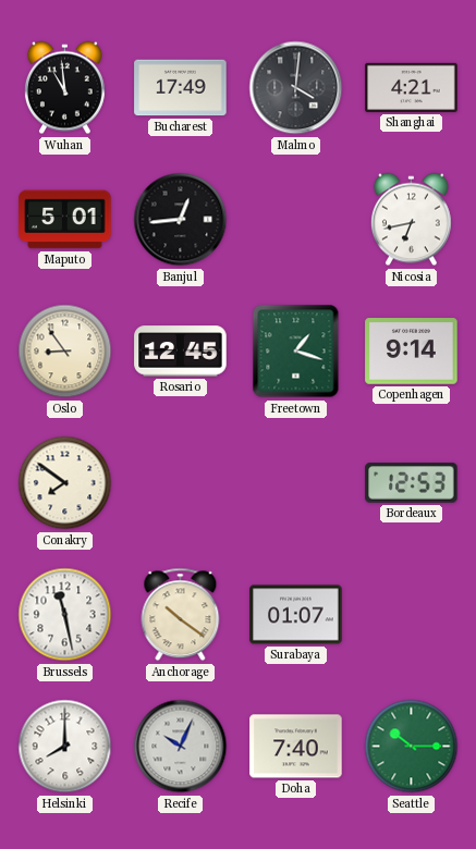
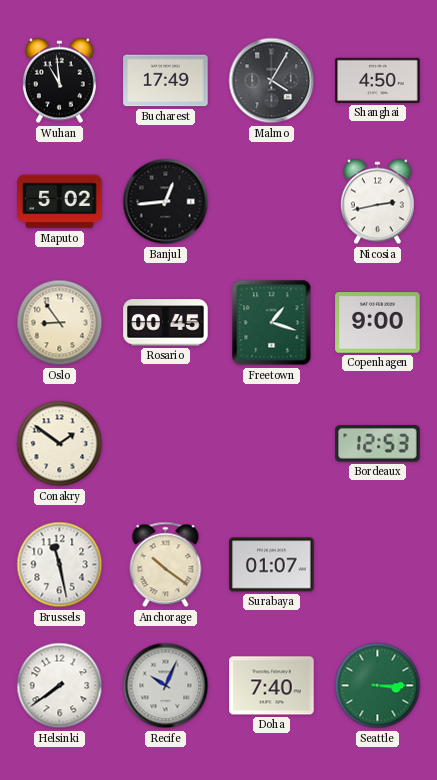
Malmo: 4:01 -> 4:05
Shanghai: 4:21 -> 4:50
Maputo: 5:01 -> 5:02
Nicosia: 6:43 -> 2:43
Rosario: 12:45 -> 00:45
Copenhagen: 9:14 -> 9:00
Conakry: 7:51 -> 1:51
Helsinki: 8:00 -> 7:39
Seattle: 10:15 -> 3:15
